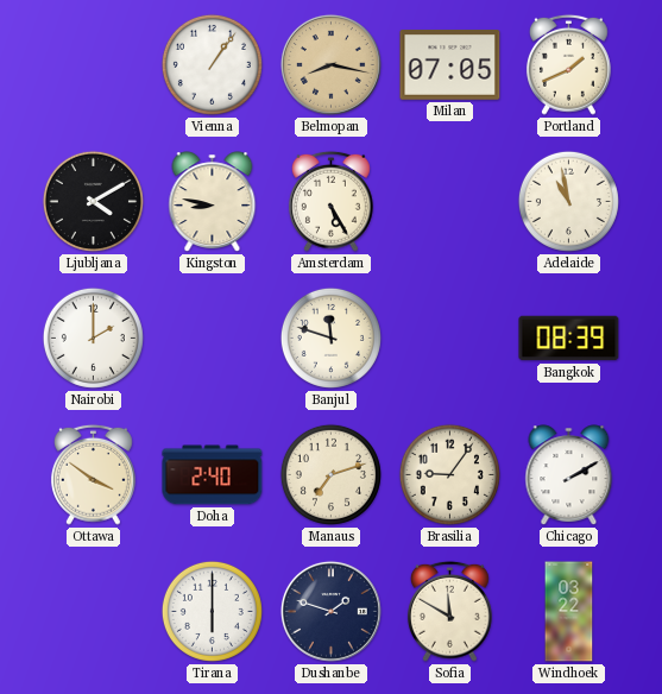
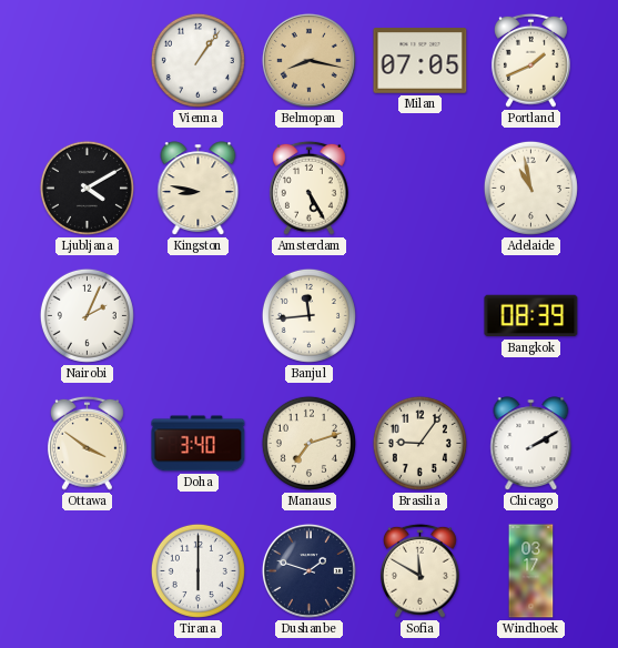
Nairobi: 2:00 -> 2:04
Banjul: 11:48 -> 11:44
Doha: 2:40 -> 3:40
Windhoek: 03:22 -> 03:17
